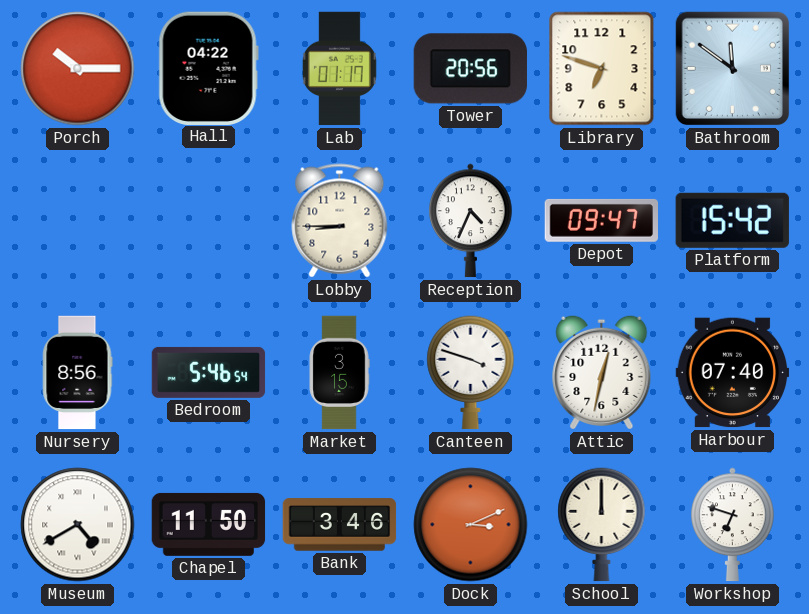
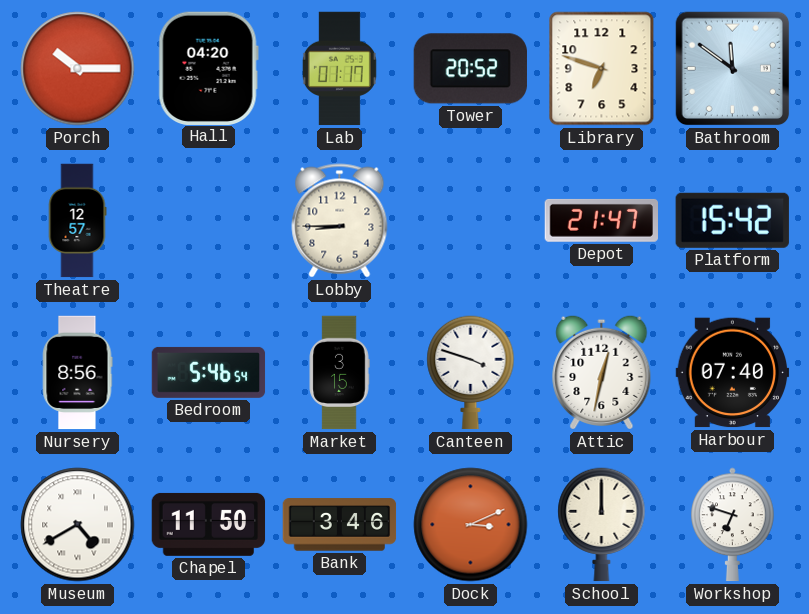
Hall: 04:22 -> 04:20
Tower: 20:56 -> 20:52
Theatre: none -> 12:57
Reception: 4:34 -> none
Depot: 09:47 -> 21:47
